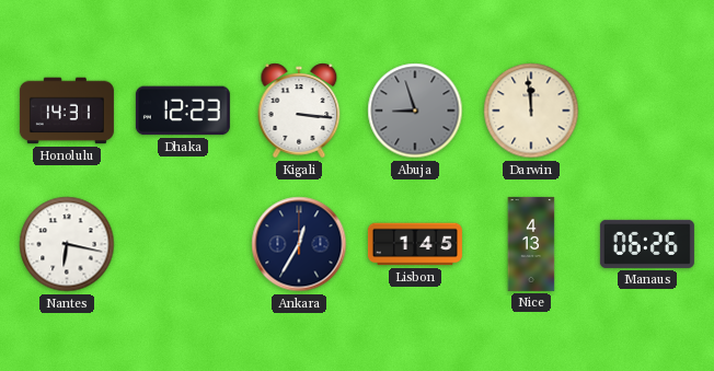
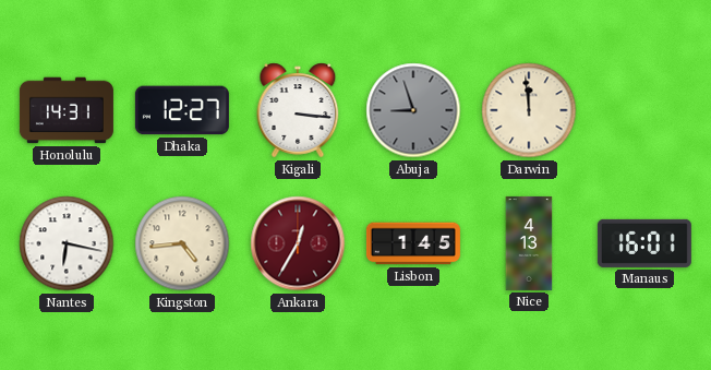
Dhaka: 12:23 -> 12:27
Kingston: none -> 4:44
Ankara dial: navy -> burgundy
Manaus: 06:26 -> 16:01
